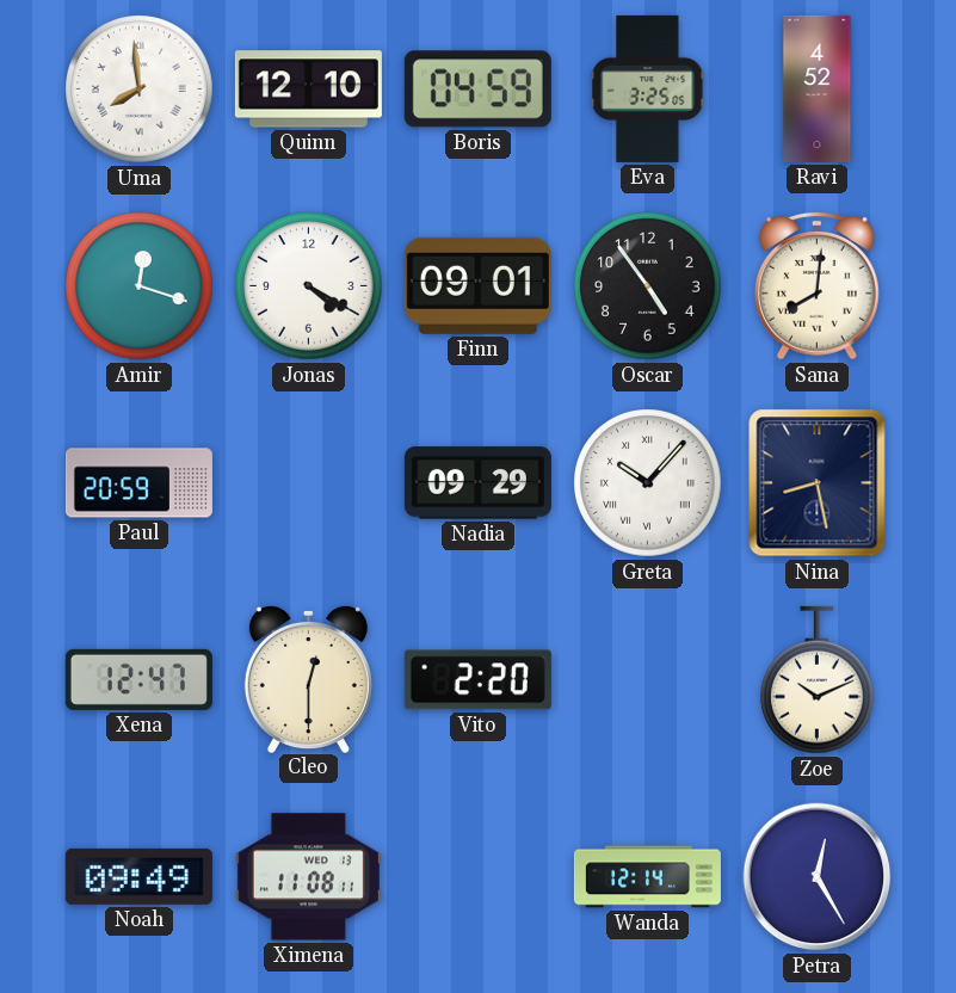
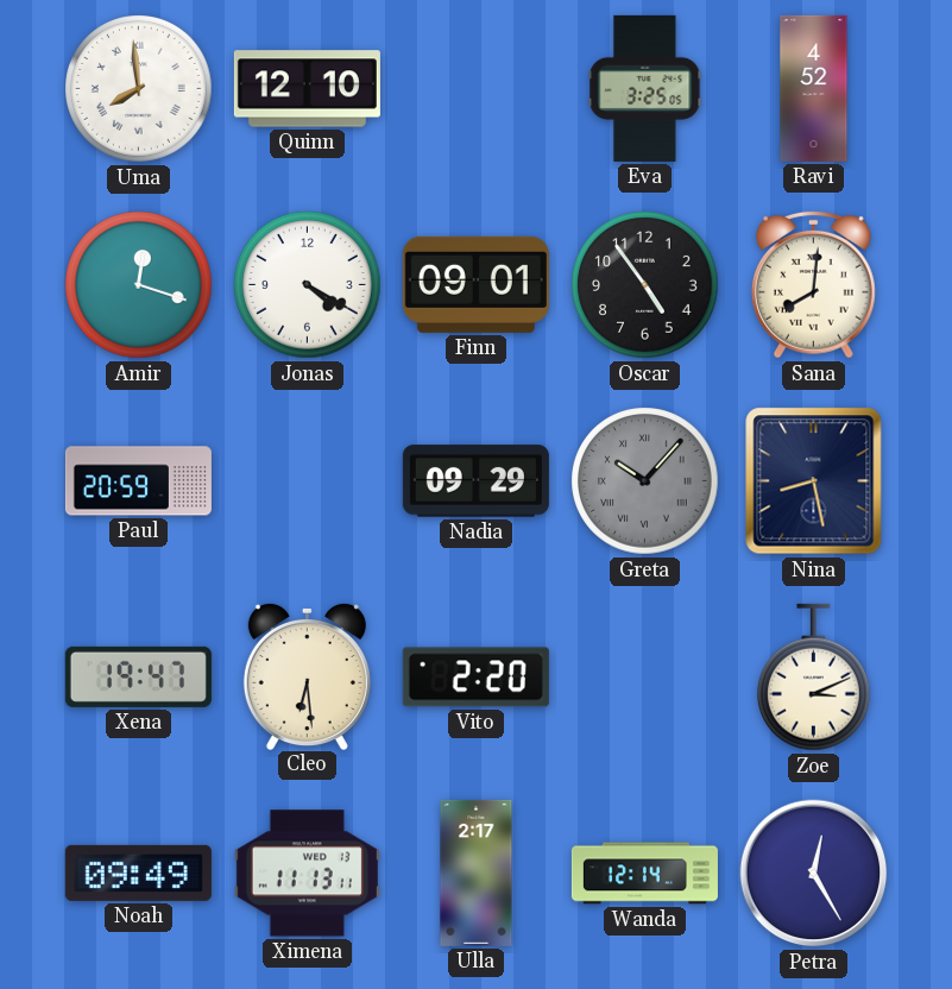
Boris: 04:59 -> none
Greta dial: white -> grey
Xena: 12:47 -> 19:47
Cleo: 12:30 -> 6:29
Zoe: 10:11 -> 3:11
Ximena: 11:08 -> 11:13
Ulla: none -> 2:17
